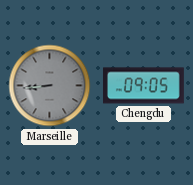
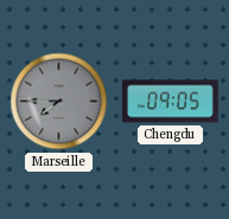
Marseille: 8:44 -> 7:45
